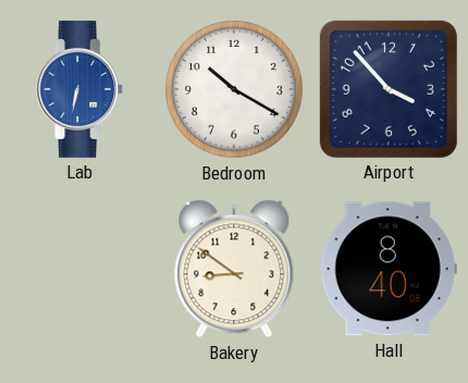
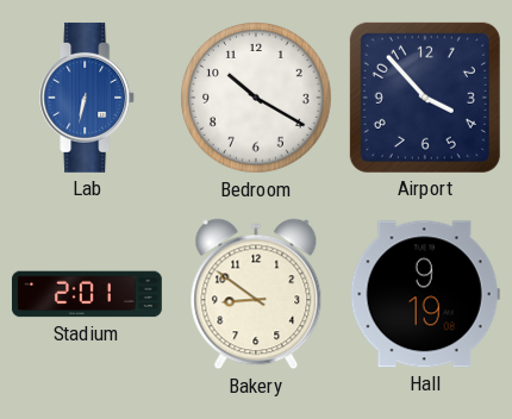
Stadium: none -> 2:01
Hall: 8:40 -> 9:19
